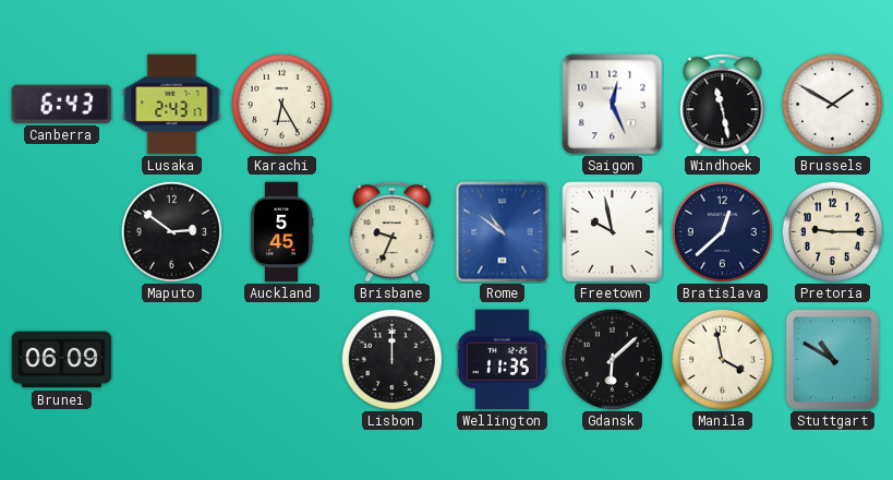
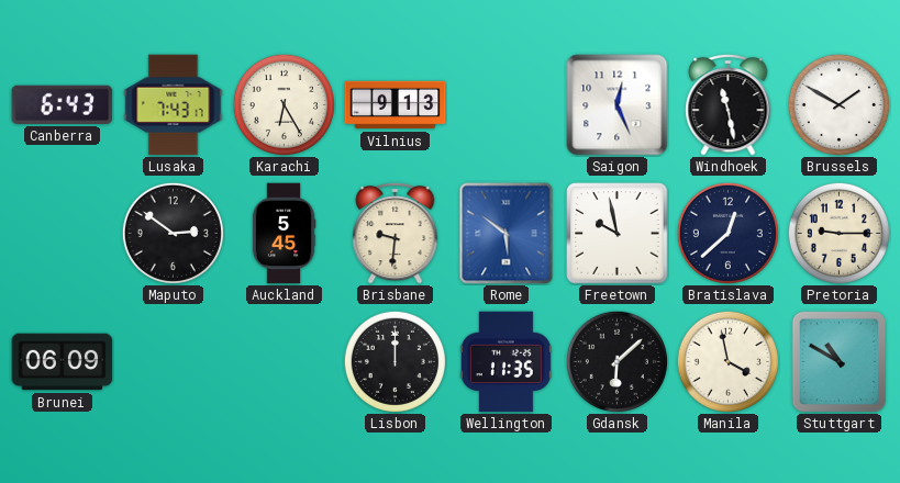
Lusaka: 2:43 -> 7:43
Vilnius: none -> 9:13
Brisbane: 9:34 -> 9:31
Rome: 10:51 -> 5:51
